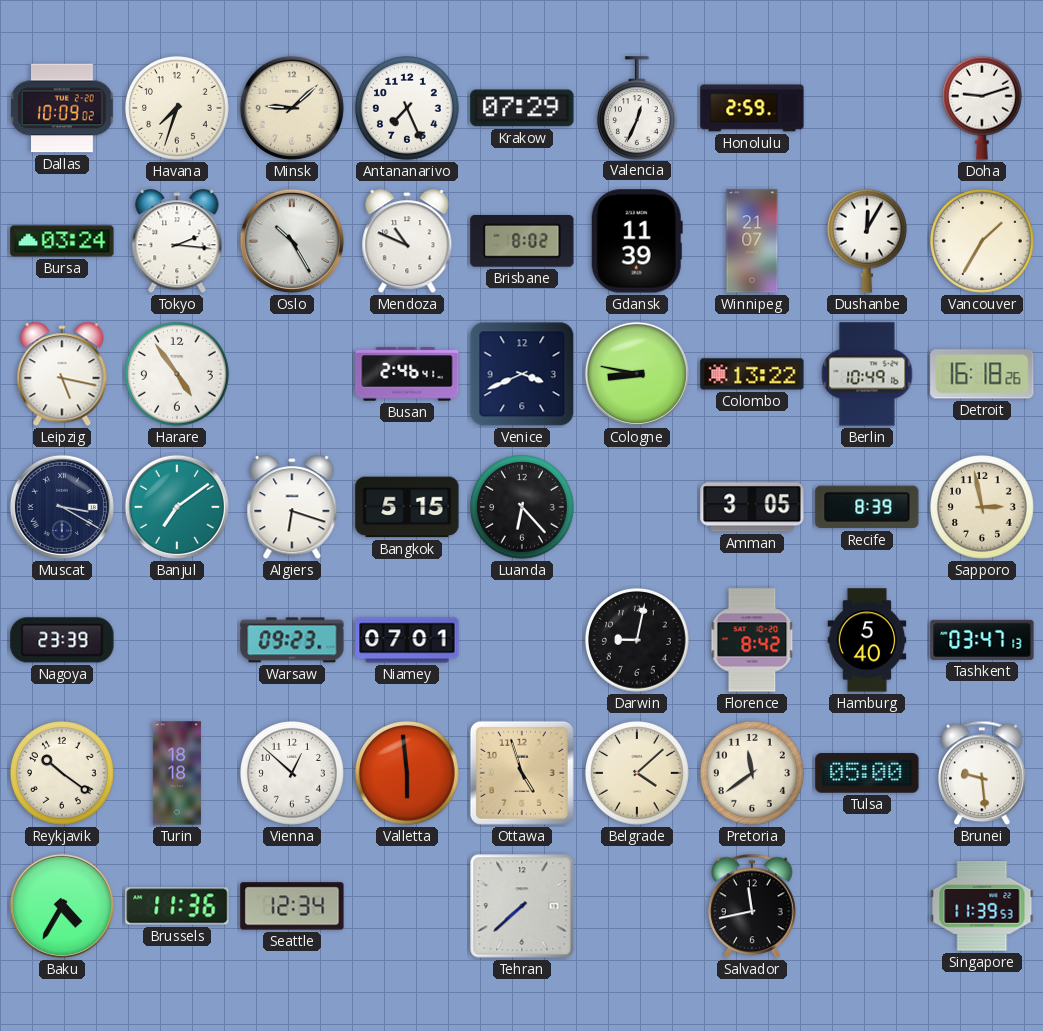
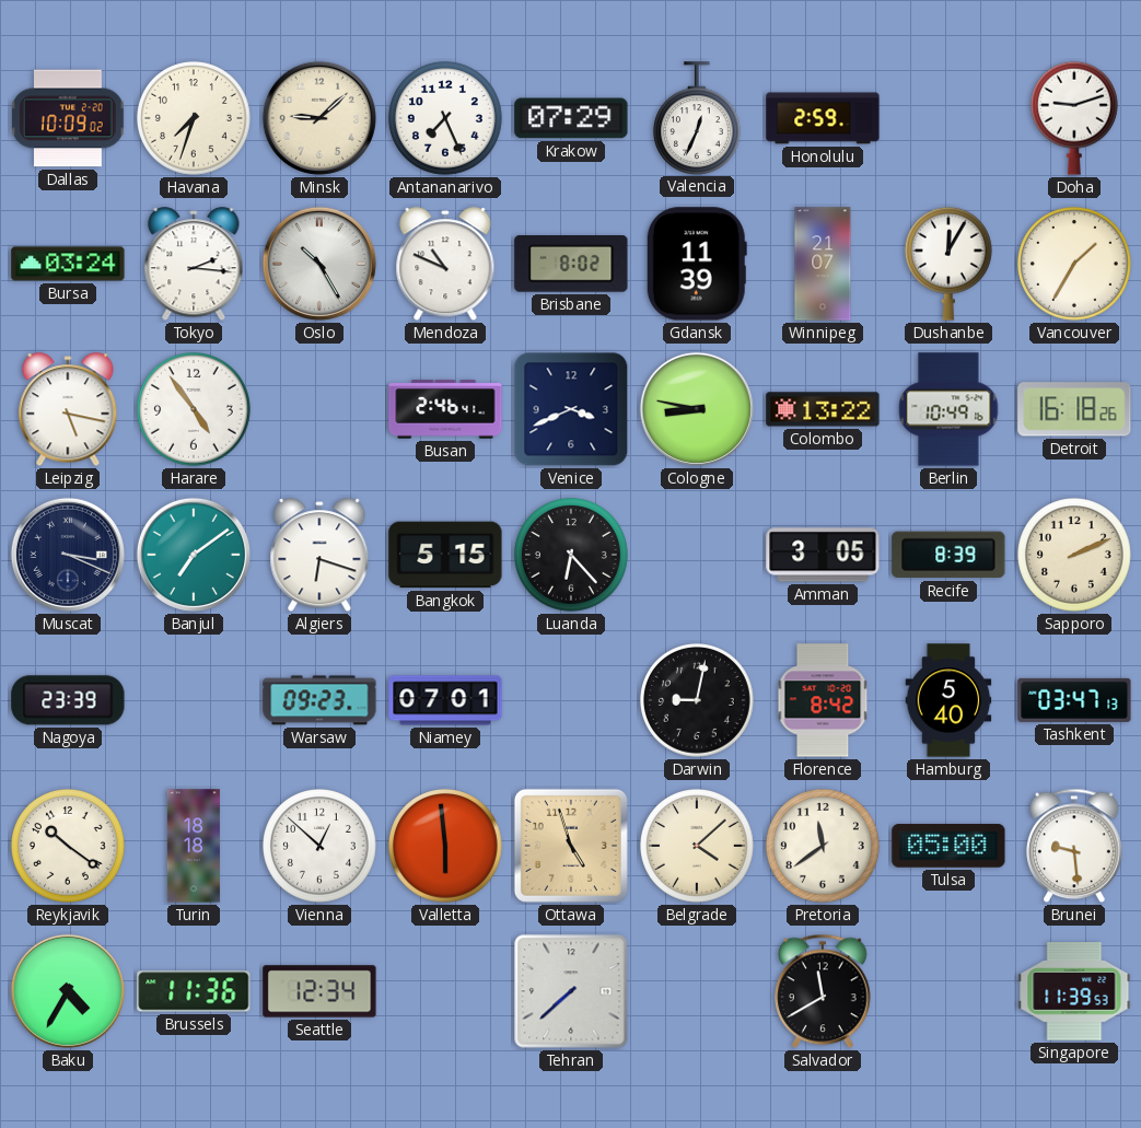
Muscat: 3:20 -> 3:19
Sapporo: 2:58 -> 2:11
Salvador: 11:43 -> 11:40
